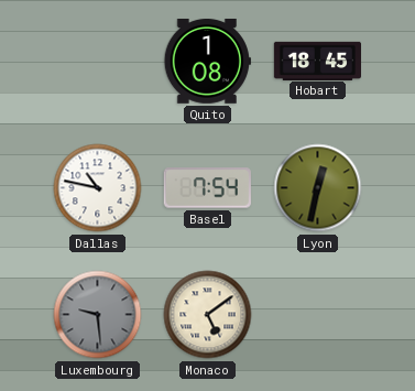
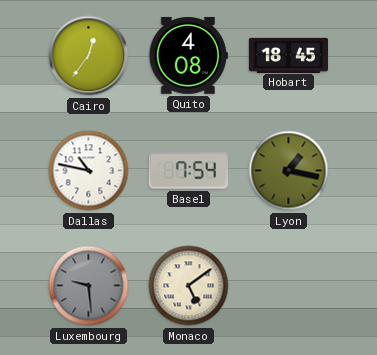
Cairo: none -> 12:36
Quito: 1:08 -> 4:08
Lyon: 12:32 -> 1:17
